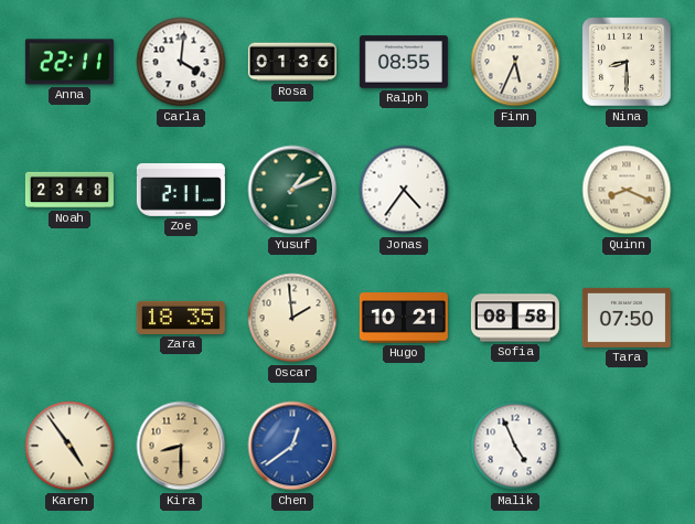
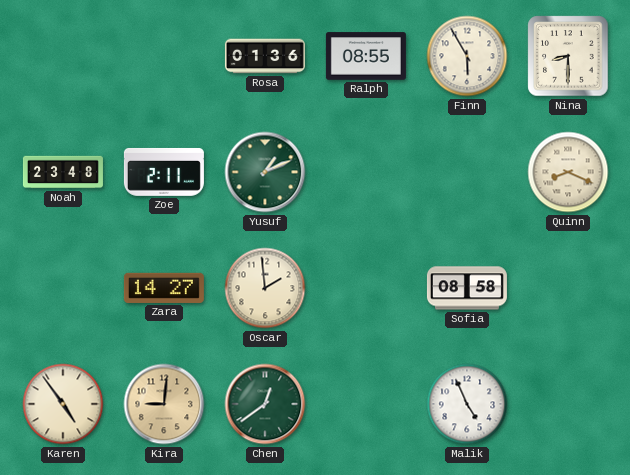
Anna: 22:11 -> none
Carla: 4:01 -> none
Finn: 5:34 -> 5:55
Jonas: 4:36 -> none
Zara: 18:35 -> 14:27
Hugo: 10:21 -> none
Tara: 07:50 -> none
Kira: 8:30 -> 9:01
Chen dial: blue -> green
